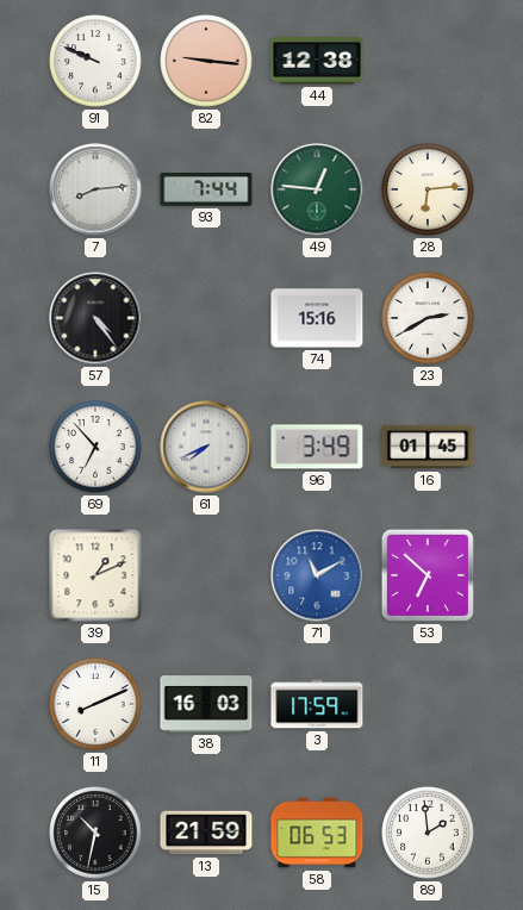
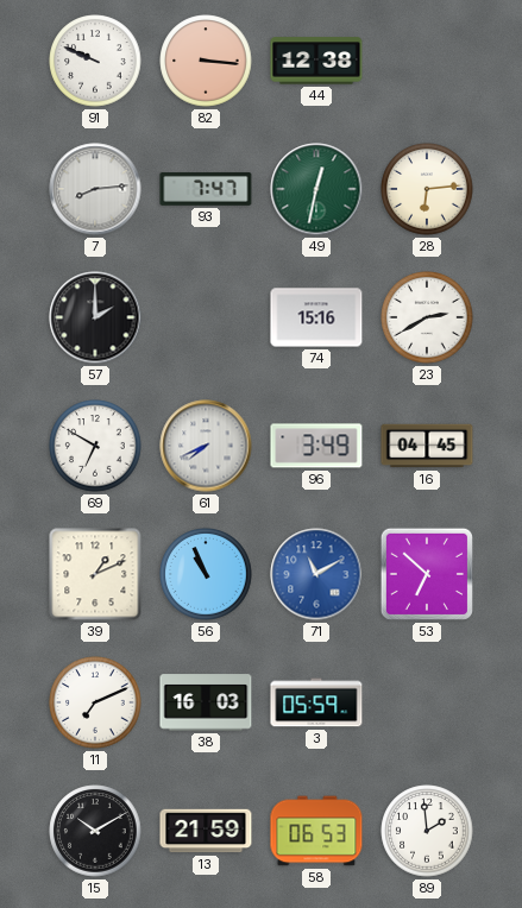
82: 9:16 -> 3:16
93: 7:44 -> 7:47
49: 12:46 -> 12:32
57: 4:24 -> 2:00
69: 6:53 -> 6:50
16: 01:45 -> 04:45
56: none -> 10:56
11: 8:11 -> 7:11
3: 17:59 -> 05:59
15: 10:32 -> 10:10
